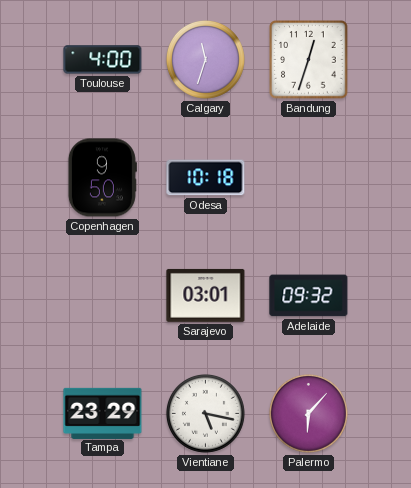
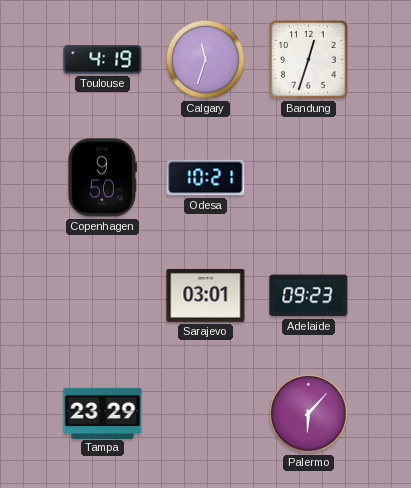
Toulouse: 4:00 -> 4:19
Odesa: 10:18 -> 10:21
Adelaide: 09:32 -> 09:23
Vientiane: 5:17 -> none
